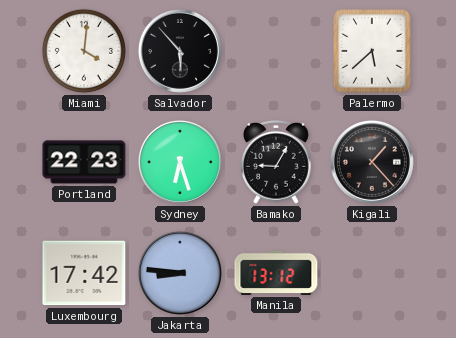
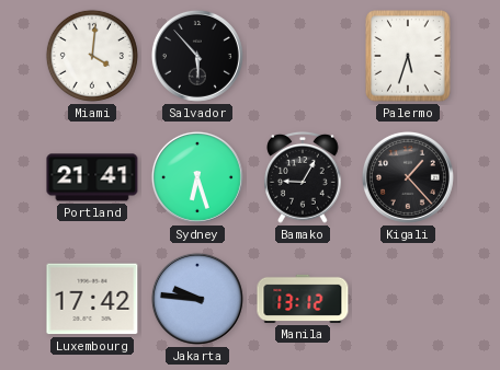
Palermo: 5:38 -> 5:33
Portland: 22:23 -> 21:41
Jakarta: 8:46 -> 9:46
